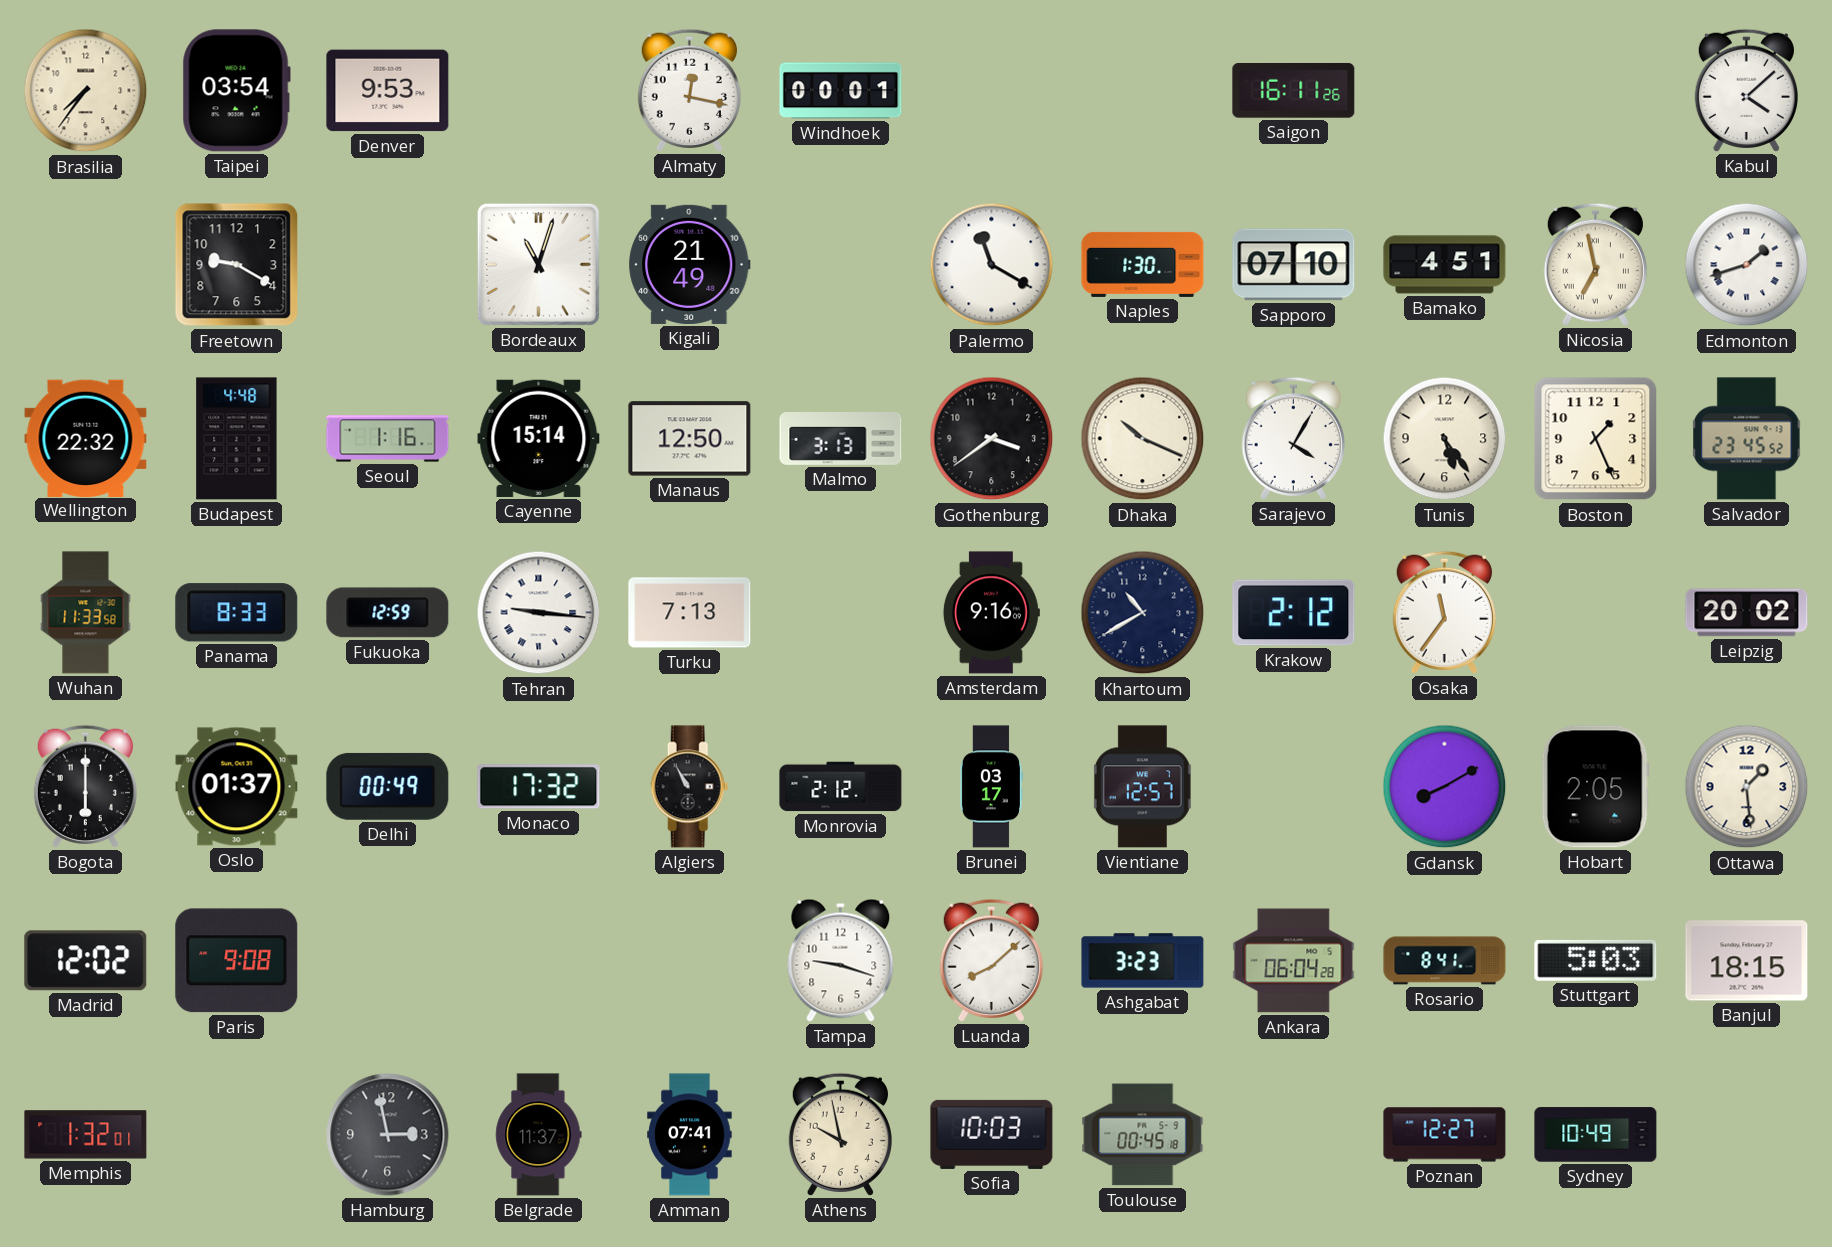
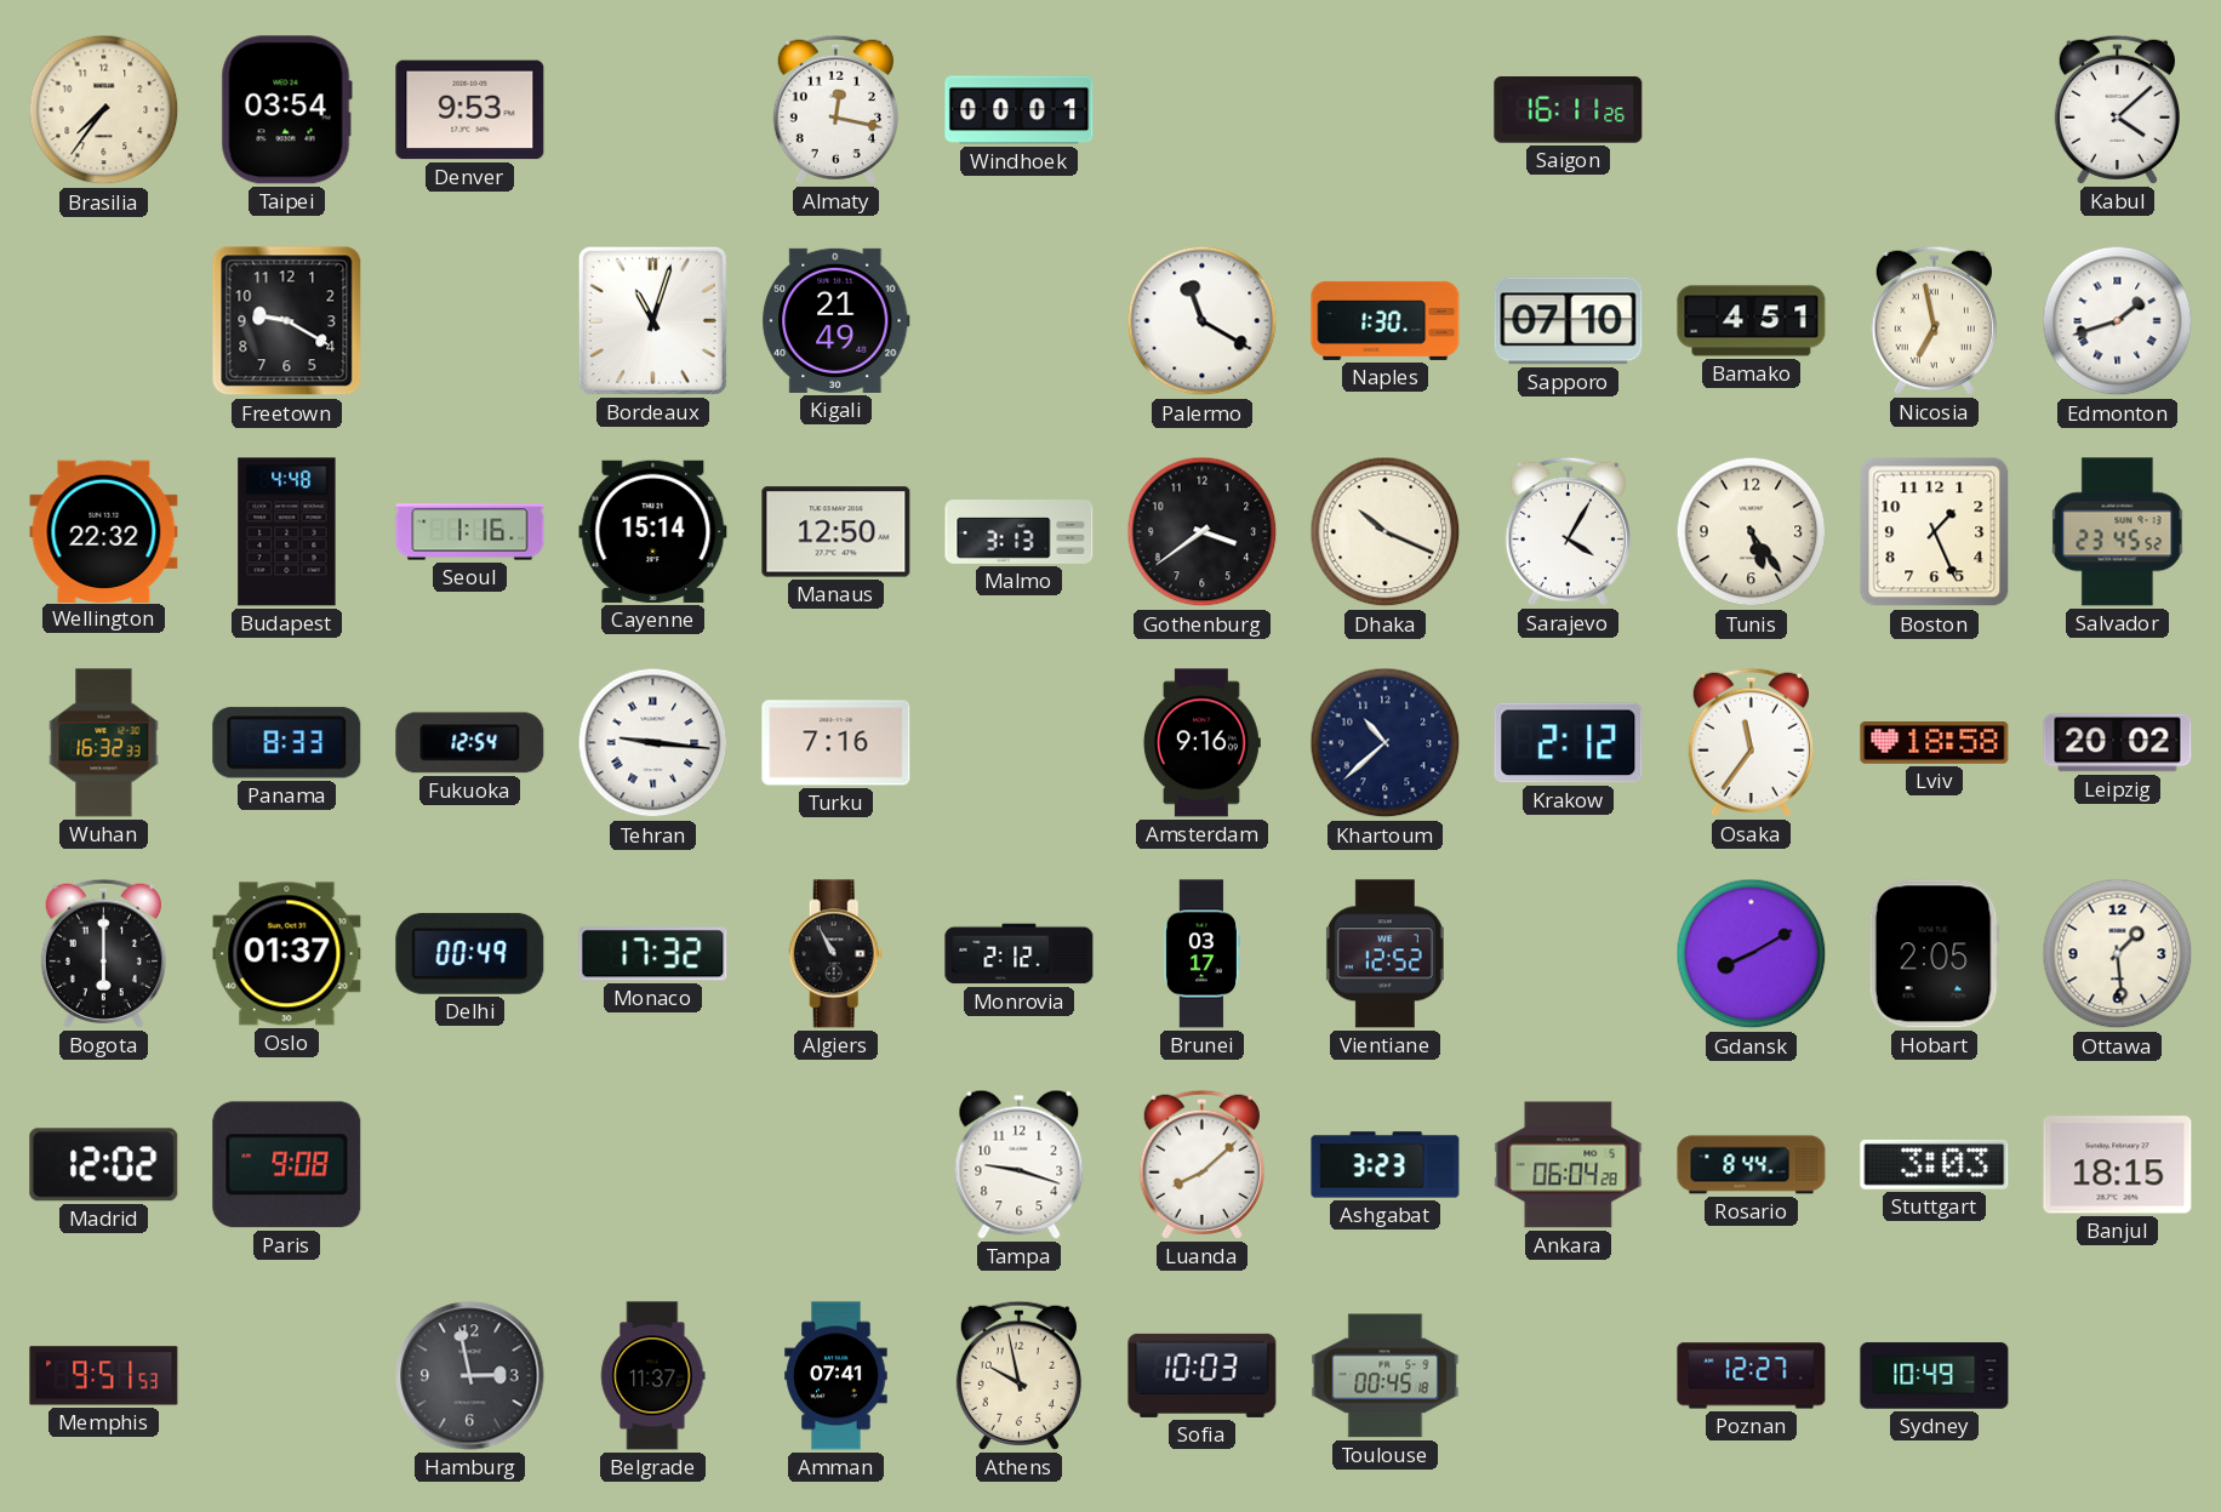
Wuhan: 11:33 -> 16:32
Fukuoka: 12:59 -> 12:54
Turku: 7:13 -> 7:16
Khartoum: 10:40 -> 10:38
Lviv: none -> 18:58
Vientiane: 12:57 -> 12:52
Rosario: 8:41 -> 8:44
Stuttgart: 5:03 -> 3:03
Memphis: 1:32 -> 9:51
